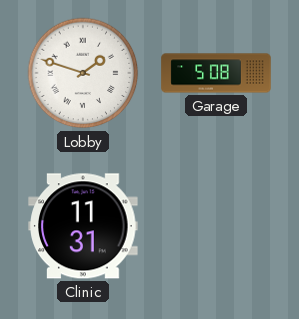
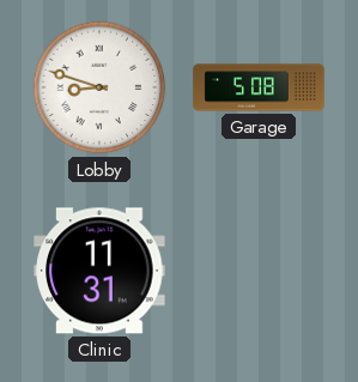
Lobby: 1:48 -> 8:48
